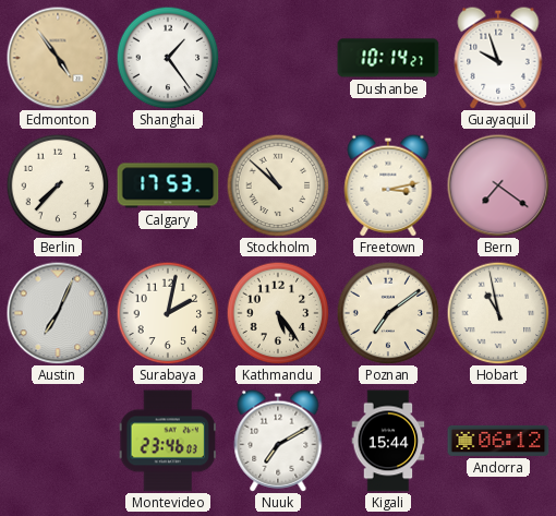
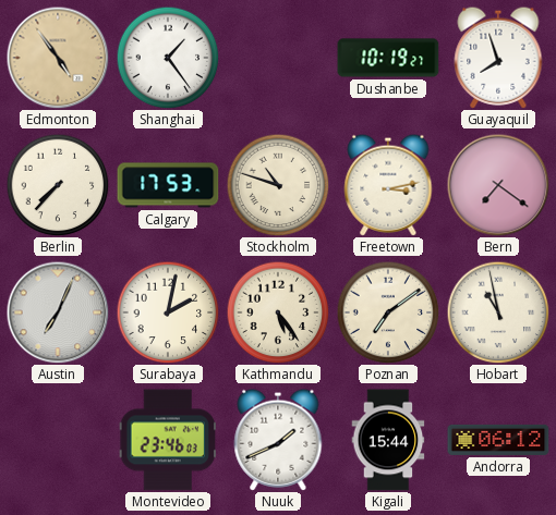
Dushanbe: 10:14 -> 10:19
Guayaquil: 9:57 -> 7:57
Stockholm: 10:52 -> 10:48
Nuuk: 7:10 -> 1:41
